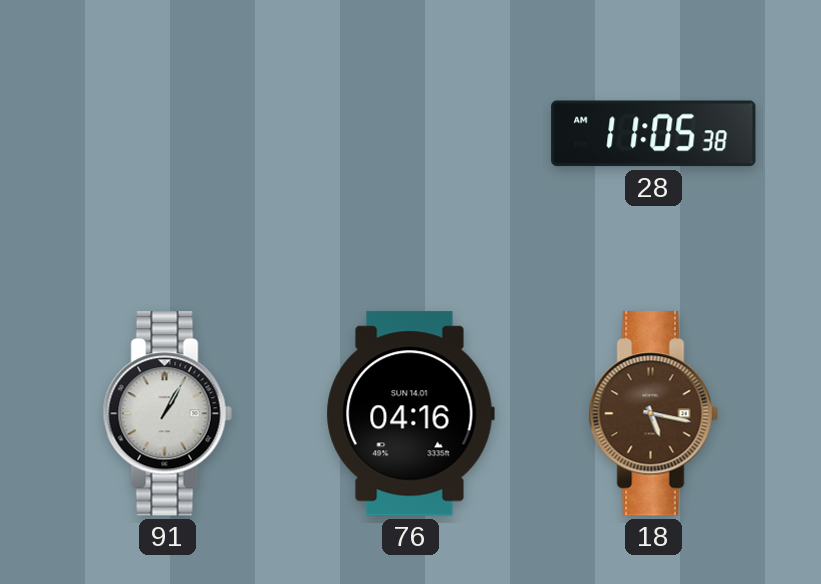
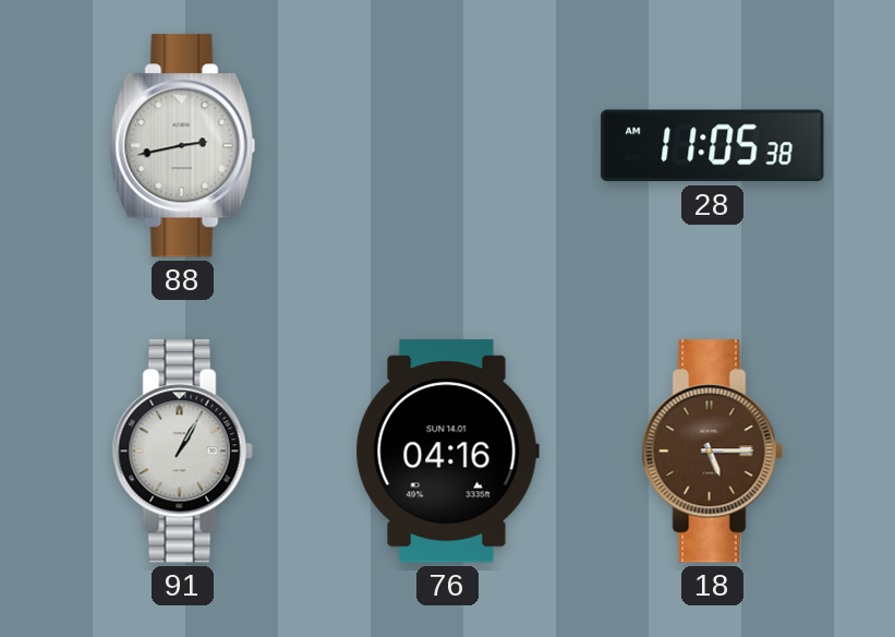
88: none -> 2:43
18: 5:17 -> 5:15
